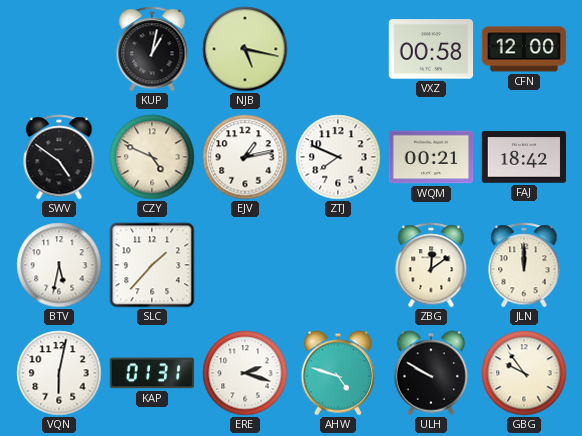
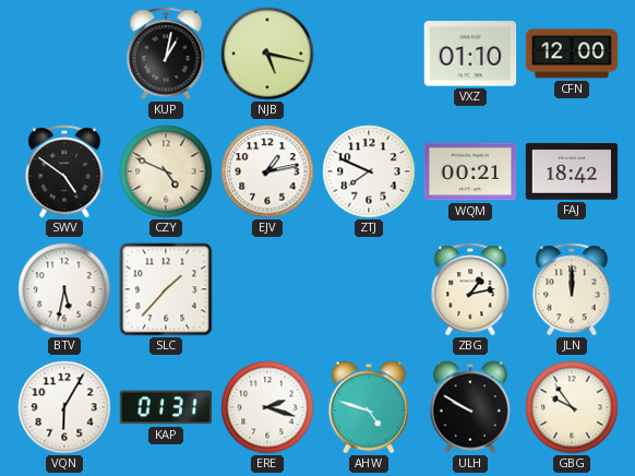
VXZ: 00:58 -> 01:10
ZBG: 12:09 -> 1:13
VQN: 6:02 -> 6:05
